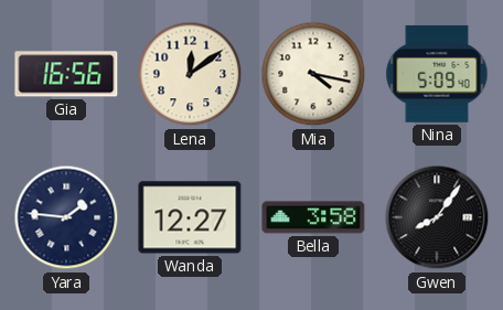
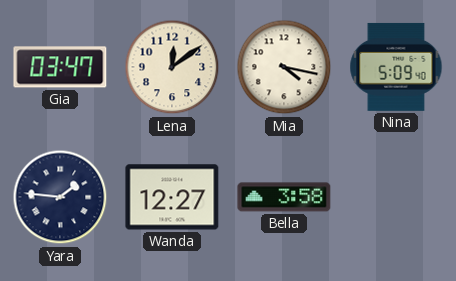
Gia: 16:56 -> 03:47
Gwen: 8:06 -> none
